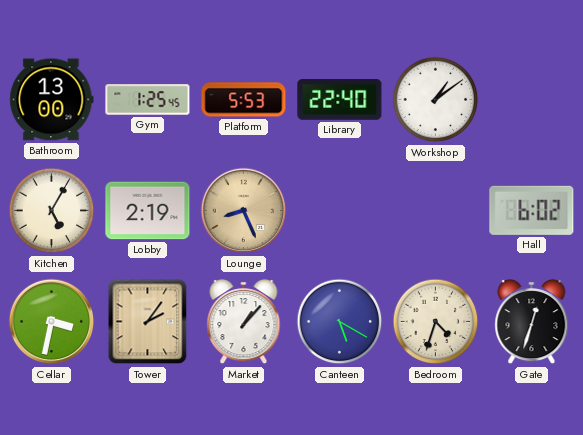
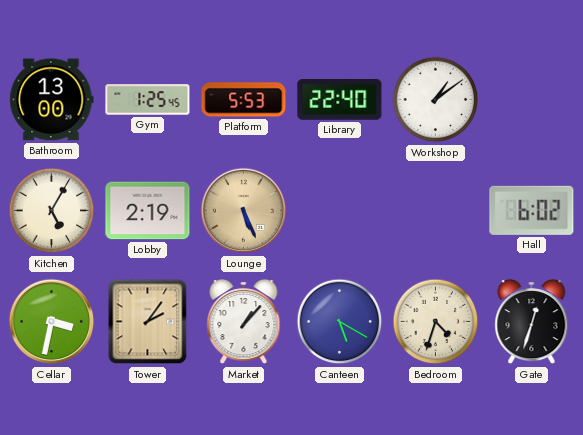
Lounge: 8:26 -> 5:26
